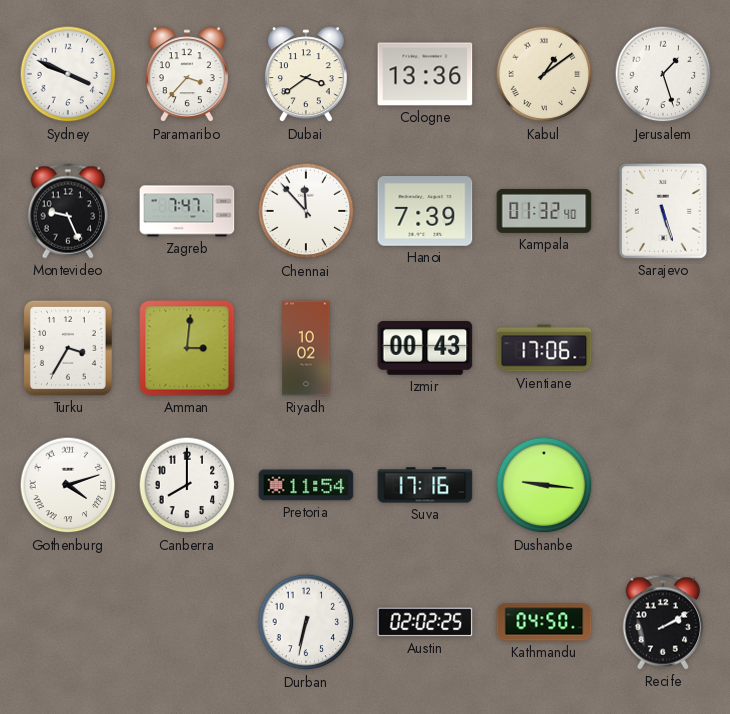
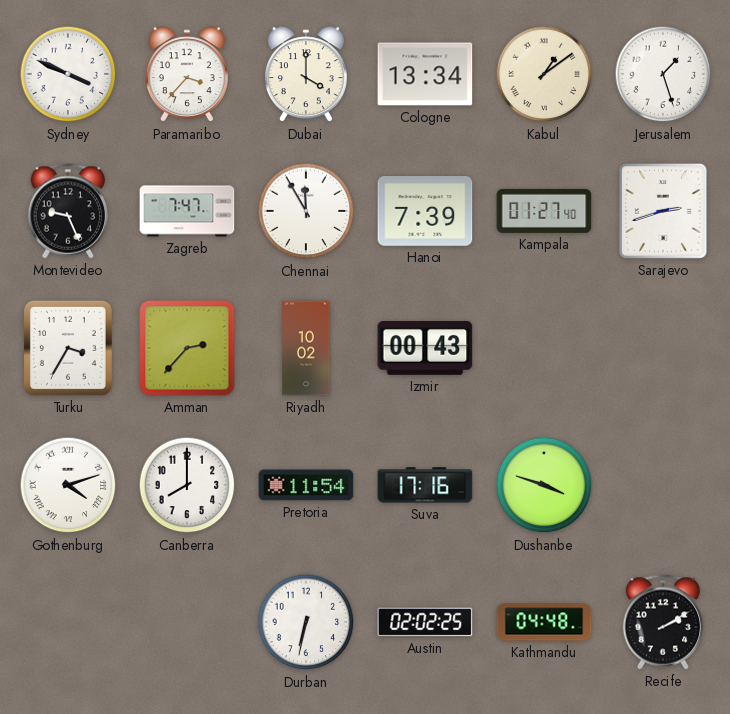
Dubai: 3:39 -> 4:00
Cologne: 13:36 -> 13:34
Chennai: 11:53 -> 11:55
Kampala: 01:32 -> 01:27
Sarajevo: 5:27 -> 2:42
Amman: 3:01 -> 2:37
Vientiane: 17:06 -> none
Dushanbe: 9:16 -> 3:48
Kathmandu: 04:50 -> 04:48
